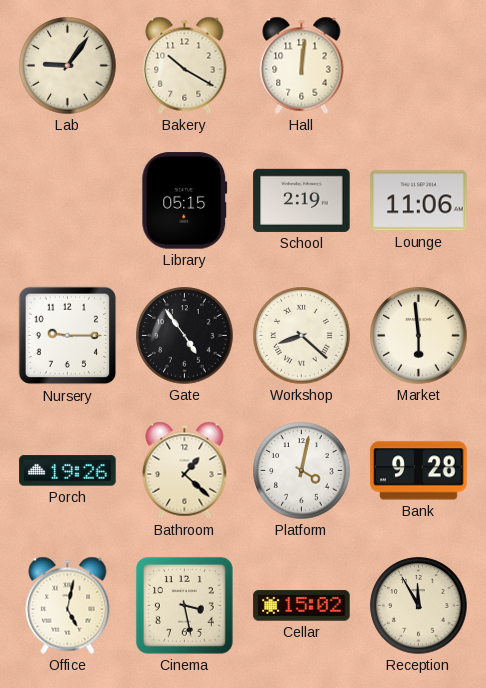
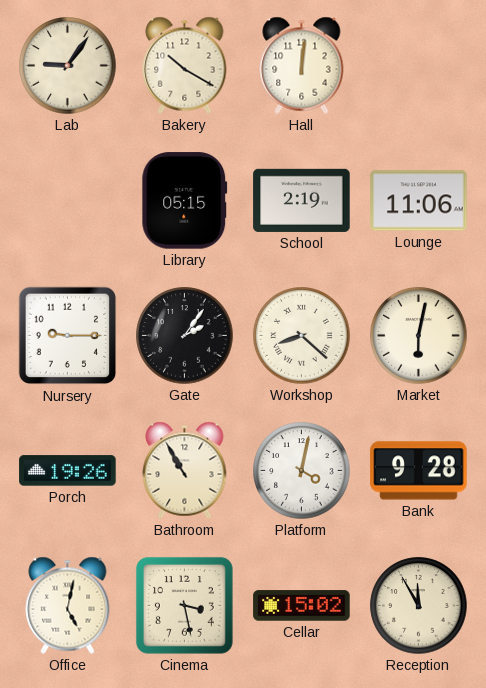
Gate: 4:54 -> 2:06
Market: 5:59 -> 6:02
Bathroom: 1:22 -> 10:55
